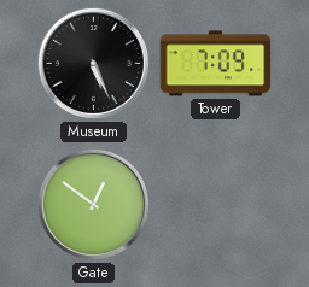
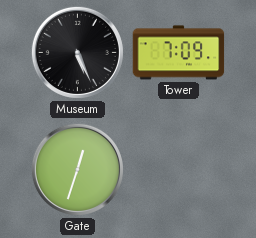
Gate: 12:51 -> 12:33
